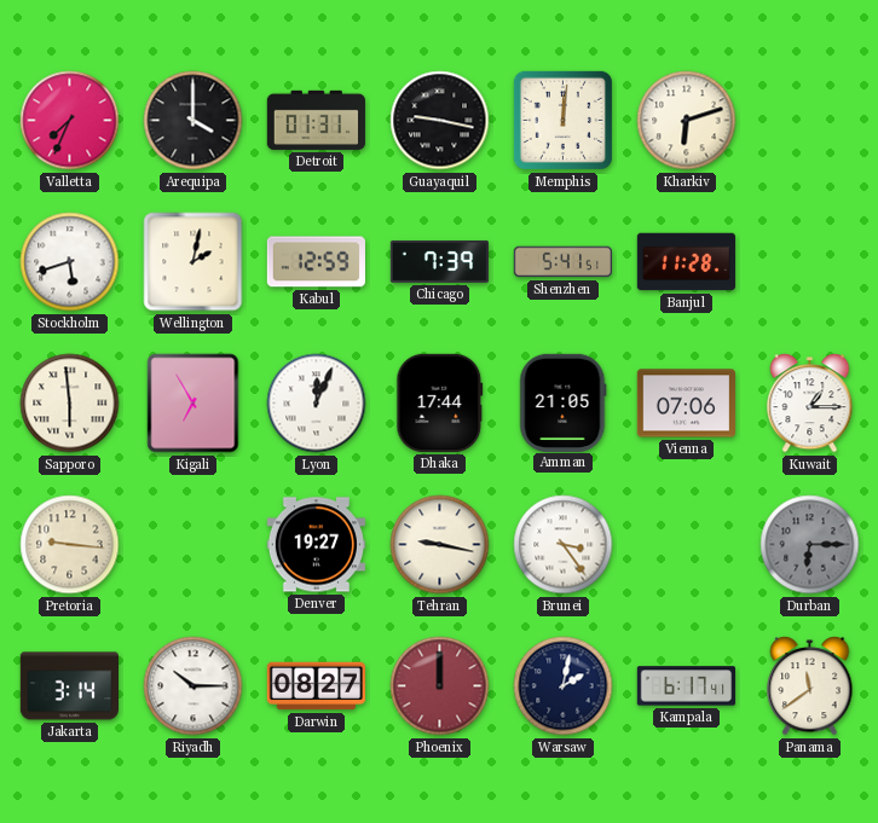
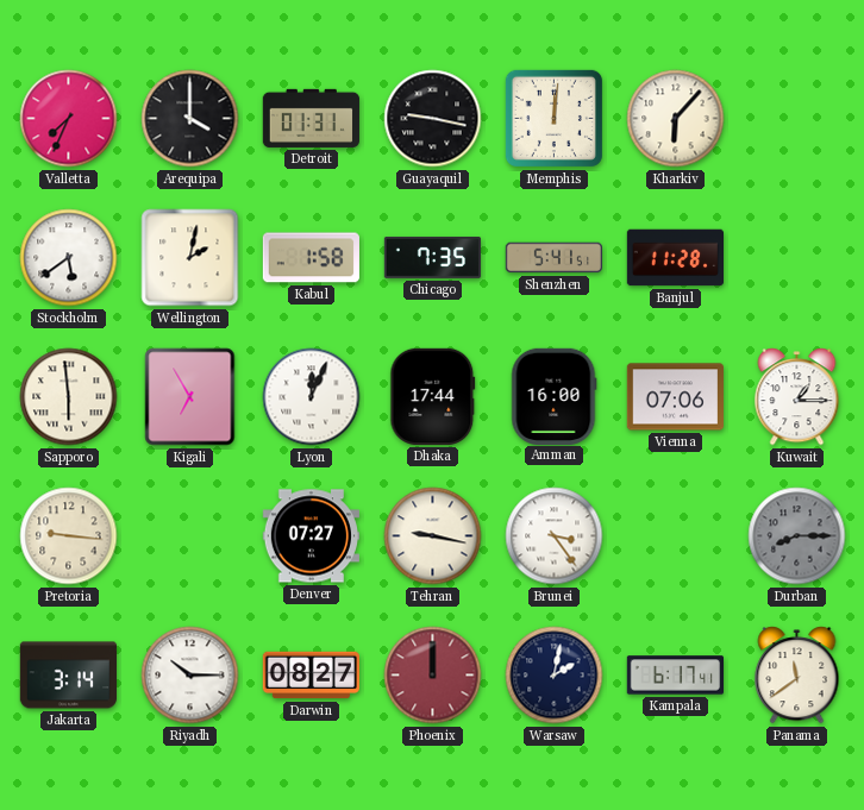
Kharkiv: 6:12 -> 6:07
Stockholm: 5:42 -> 5:39
Kabul: 12:59 -> 1:58
Chicago: 7:39 -> 7:35
Amman: 21:05 -> 16:00
Denver: 19:27 -> 07:27
Durban: 6:15 -> 8:15
